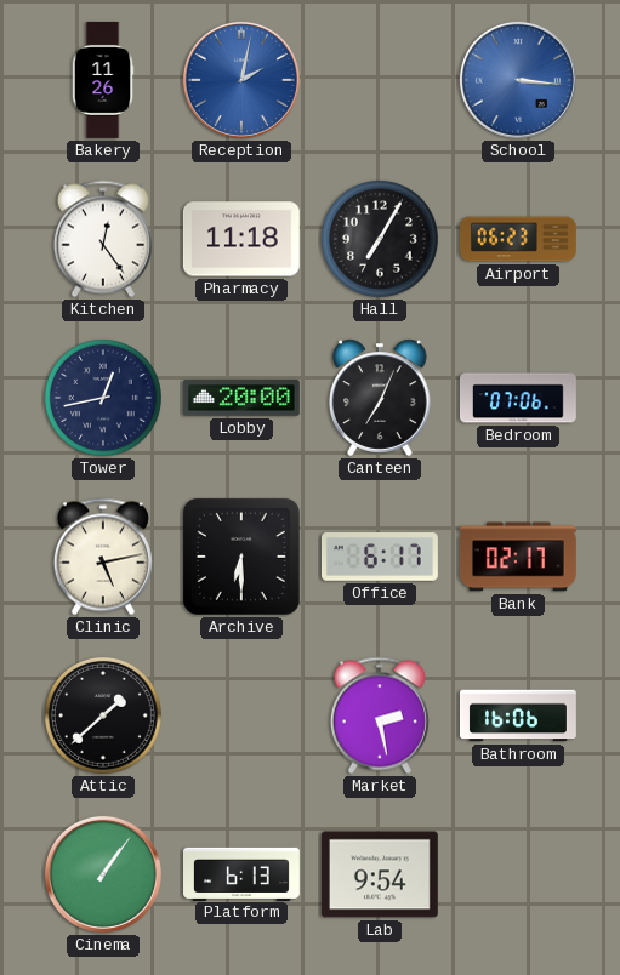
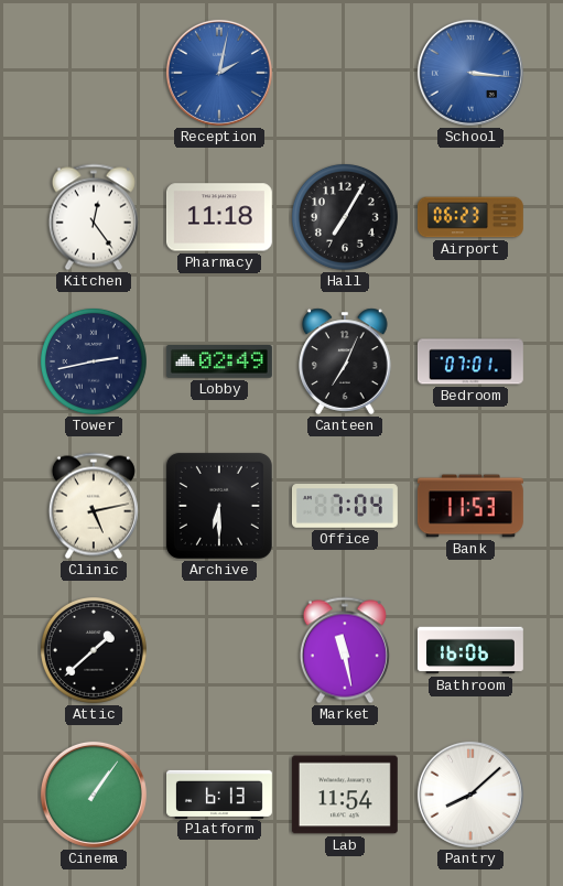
Bakery: 11:26 -> none
Tower: 12:43 -> 2:43
Lobby: 20:00 -> 02:49
Bedroom: 07:06 -> 07:01
Office: 6:17 -> 7:04
Bank: 02:17 -> 11:53
Market: 2:28 -> 11:28
Lab: 9:54 -> 11:54
Pantry: none -> 8:08
